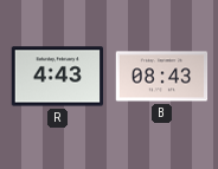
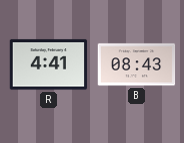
R: 4:43 -> 4:41
